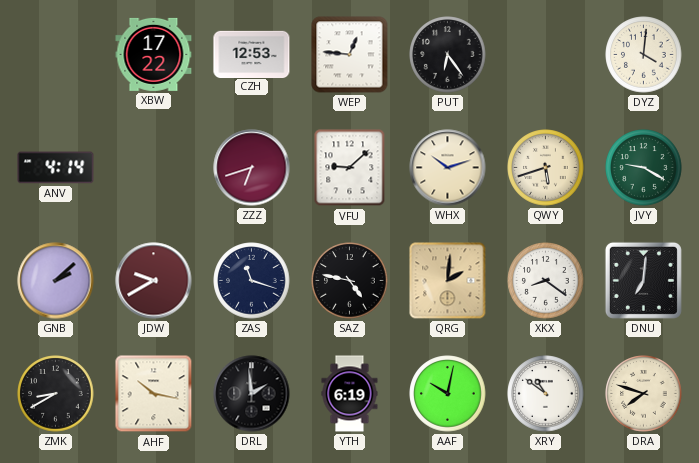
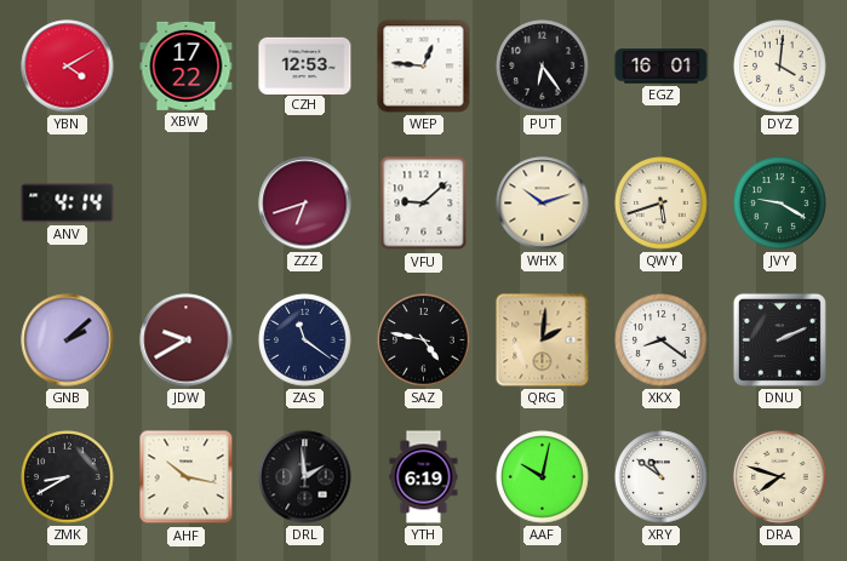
YBN: none -> 4:10
EGZ: none -> 16:01
ZAS: 11:18 -> 11:21
DNU: 7:01 -> 2:11
